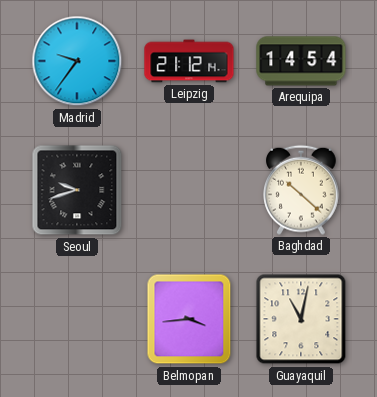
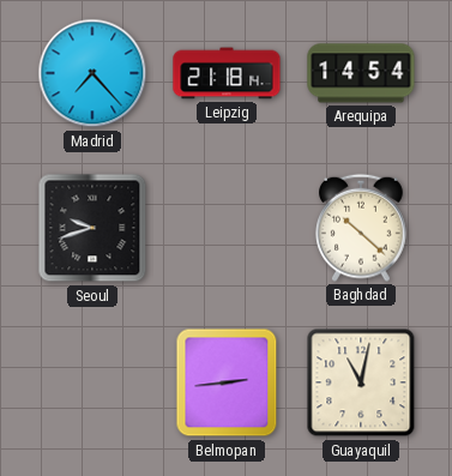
Madrid: 9:36 -> 7:23
Leipzig: 21:12 -> 21:18
Belmopan: 3:44 -> 2:44
